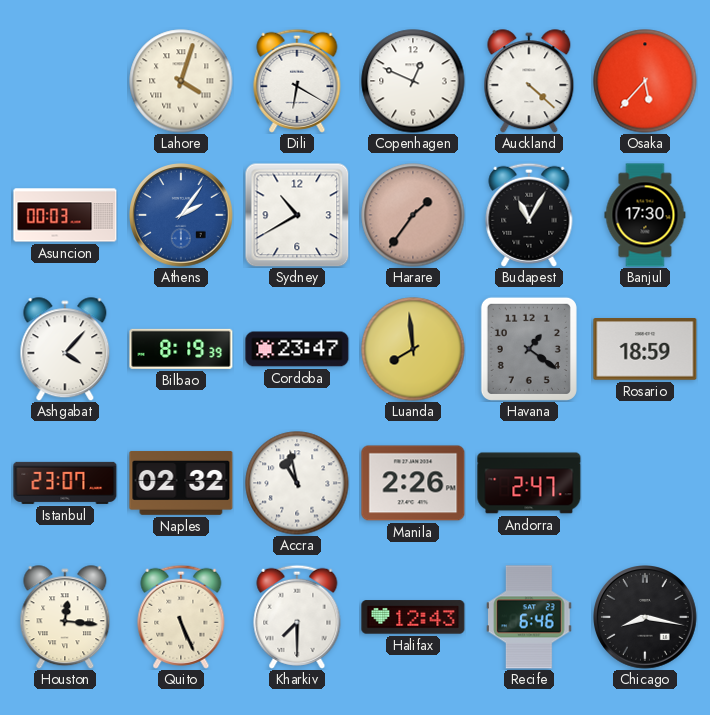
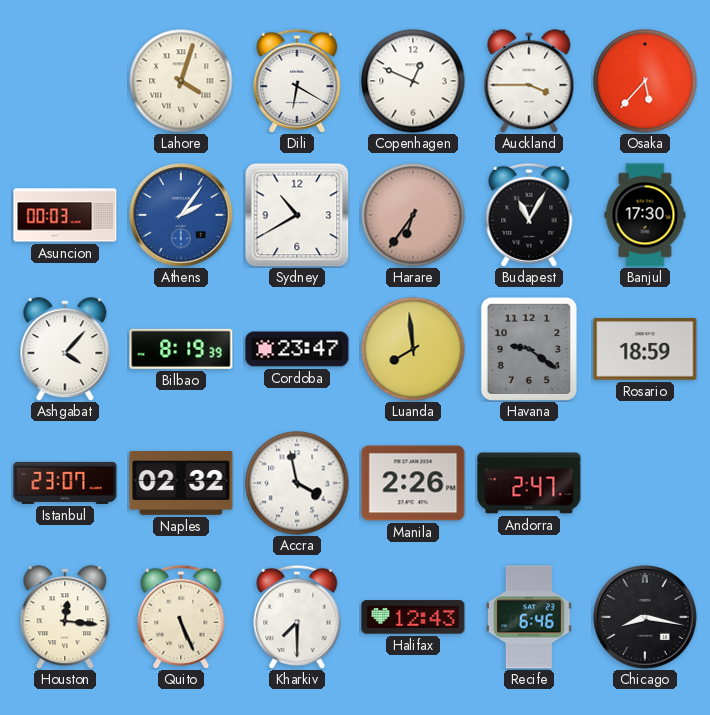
Auckland: 4:22 -> 3:45
Harare: 1:36 -> 6:36
Havana: 1:21 -> 9:21
Accra: 10:58 -> 3:58
